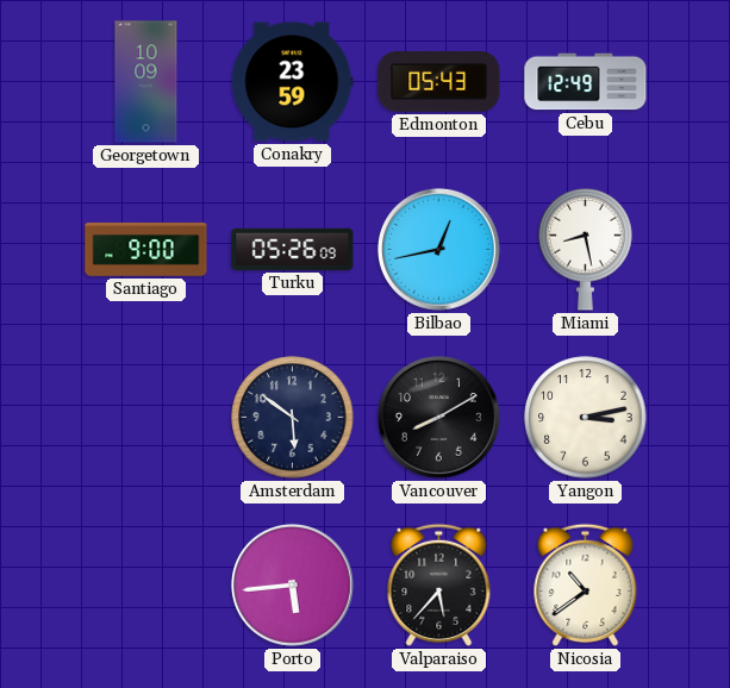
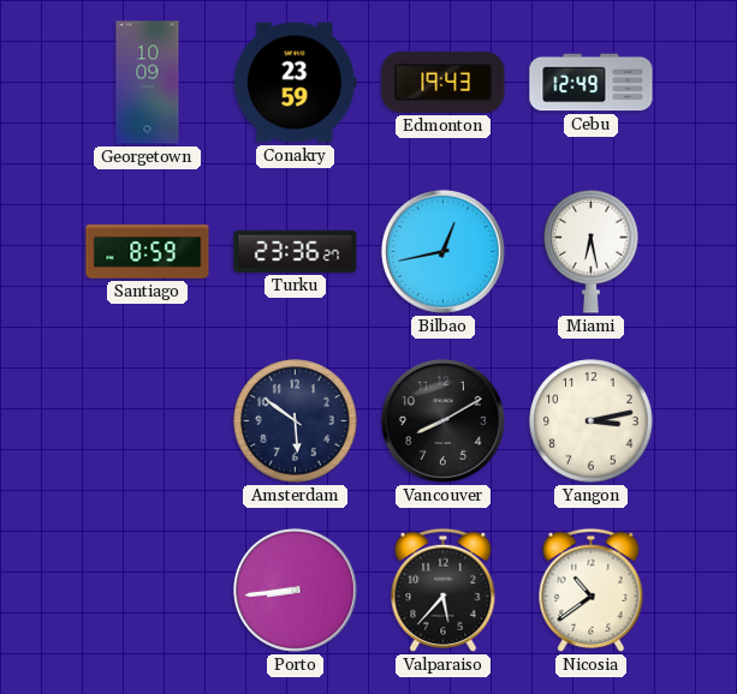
Edmonton: 05:43 -> 19:43
Santiago: 9:00 -> 8:59
Turku: 05:26 -> 23:36
Miami: 8:28 -> 6:28
Porto: 5:44 -> 8:44
